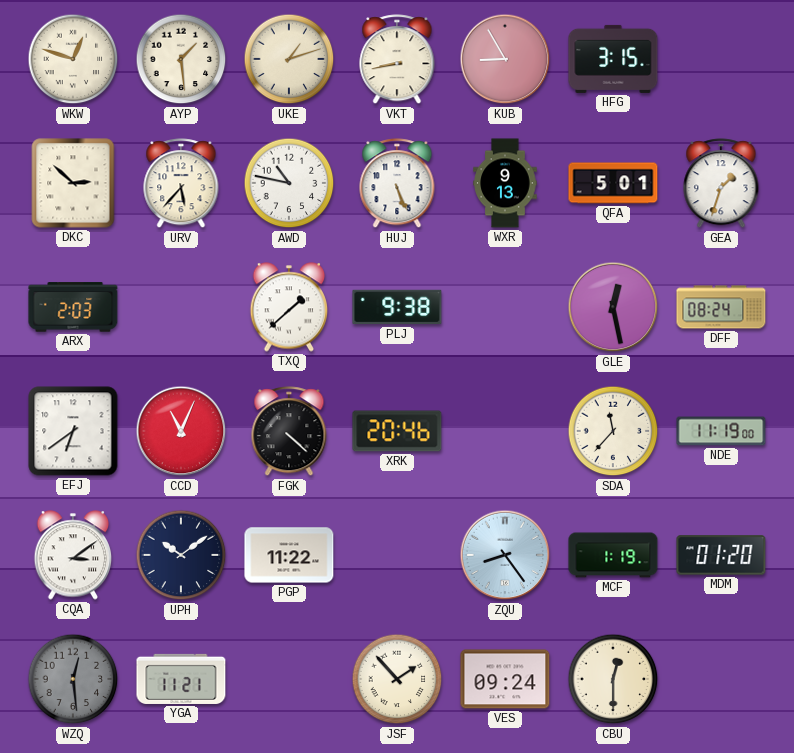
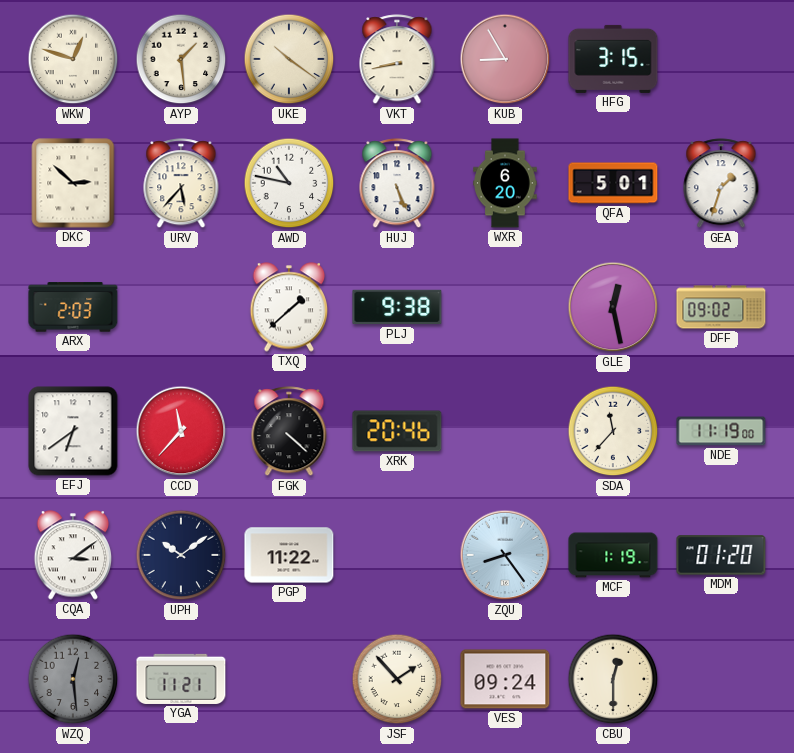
UKE: 1:12 -> 10:21
WXR: 9:13 -> 6:20
DFF: 08:24 -> 09:02
CCD: 11:04 -> 11:37
